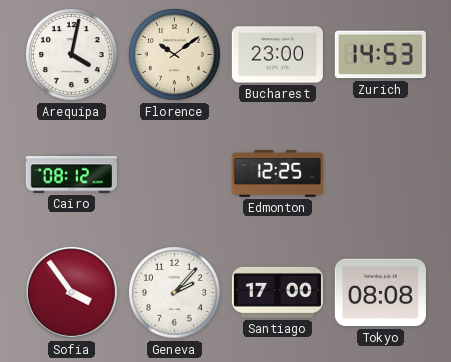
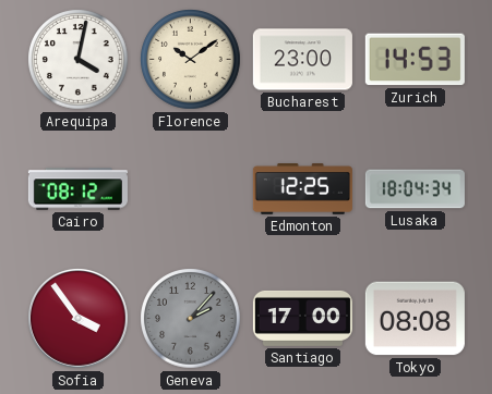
Lusaka: none -> 18:04
Geneva dial: white -> grey
